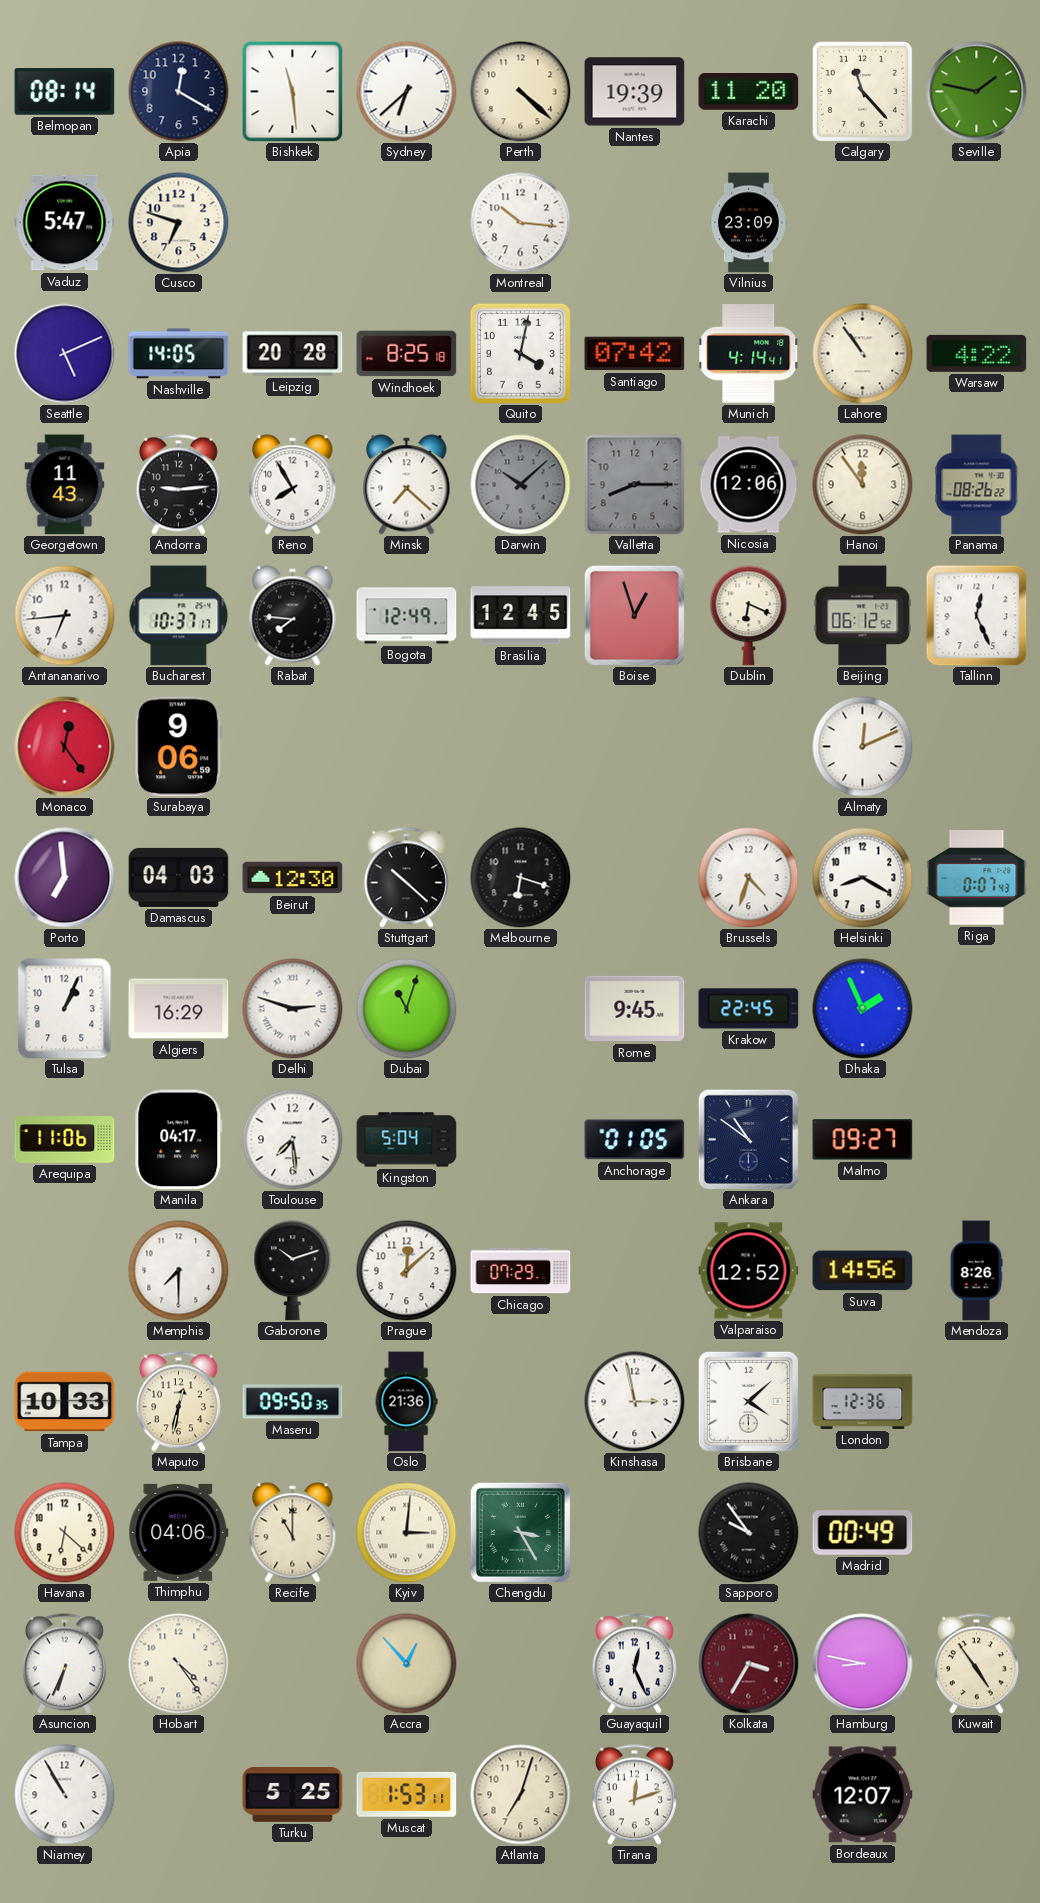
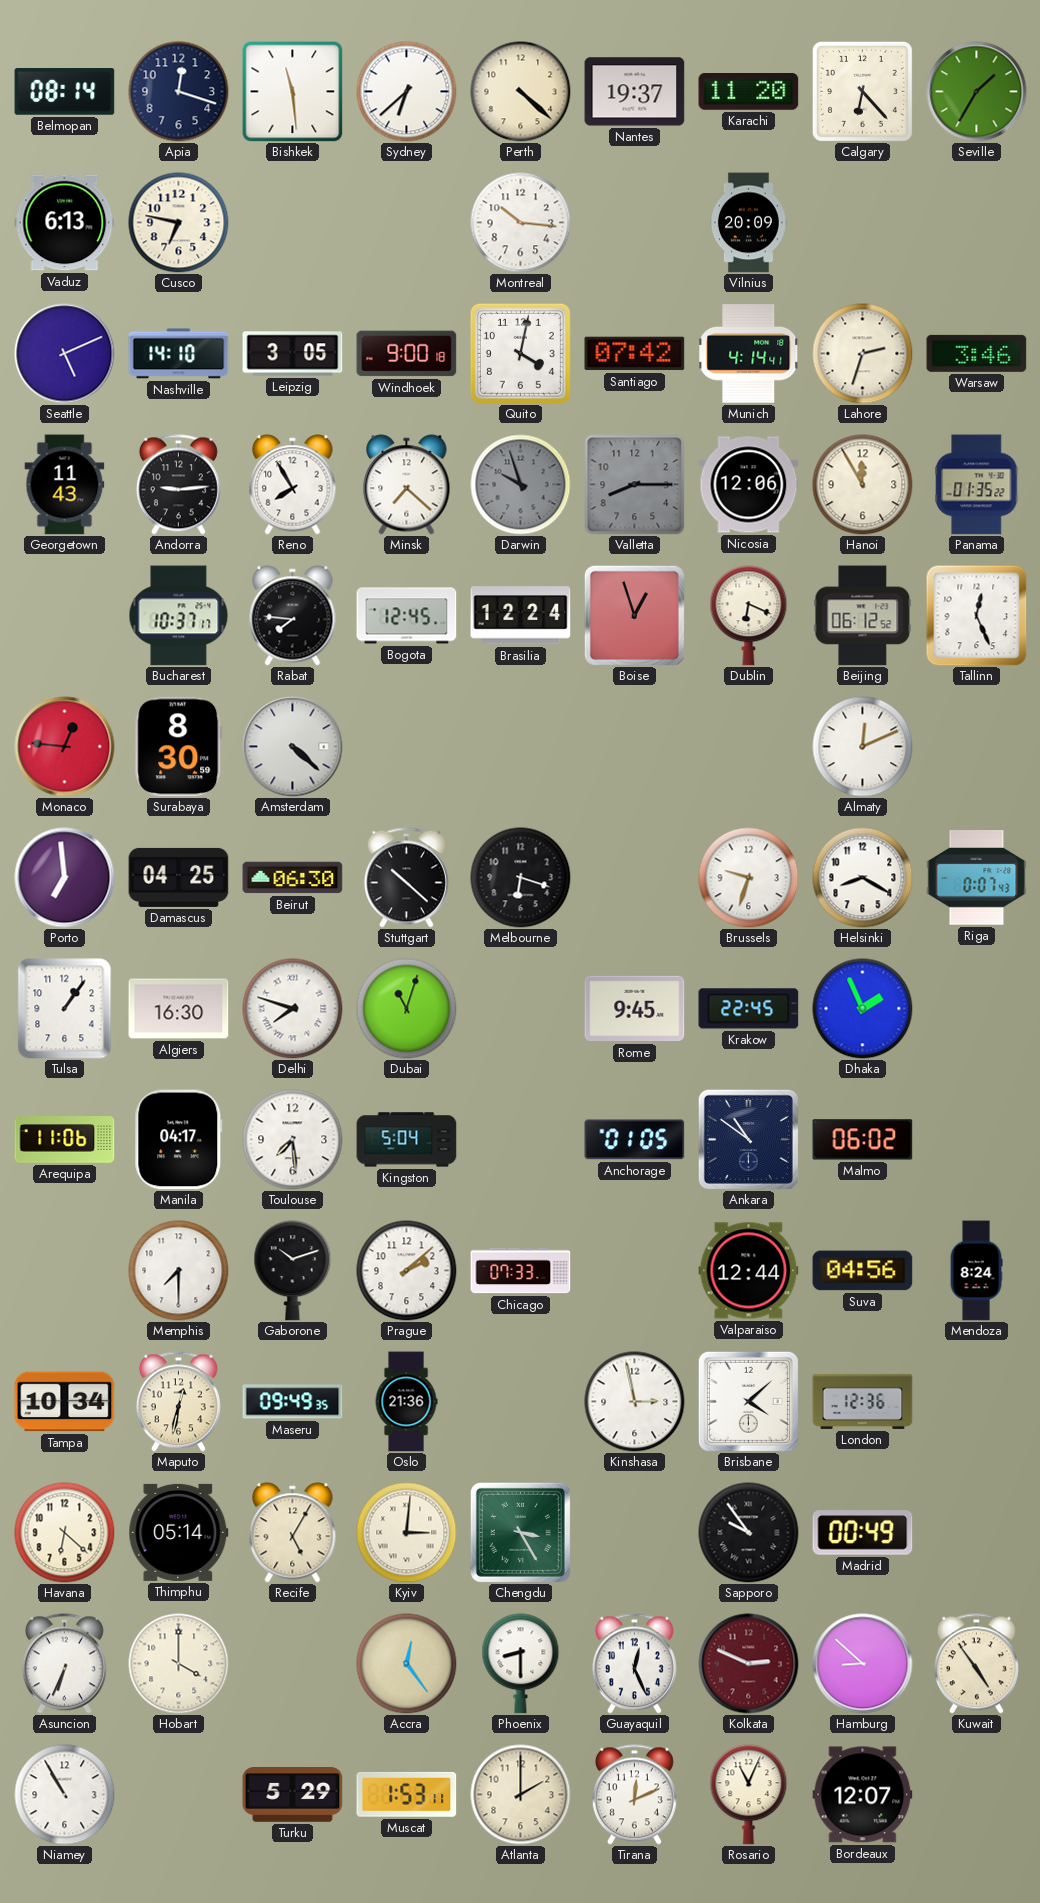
Apia: 12:20 -> 12:18
Nantes: 19:39 -> 19:37
Calgary: 11:23 -> 6:23
Seville: 1:47 -> 1:35
Vaduz: 5:47 -> 6:13
Cusco: 6:48 -> 6:47
Vilnius: 23:09 -> 20:09
Nashville: 14:05 -> 14:10
Leipzig: 20:28 -> 3:05
Windhoek: 8:25 -> 9:00
Lahore: 10:54 -> 2:33
Warsaw: 4:22 -> 3:46
Darwin: 10:08 -> 9:57
Hanoi: 11:54 -> 11:55
Panama: 08:26 -> 01:35
Antananarivo: 6:44 -> none
Bogota: 12:49 -> 12:45
Brasilia: 12:45 -> 12:24
Monaco: 12:24 -> 12:46
Surabaya: 9:06 -> 8:30
Amsterdam: none -> 4:22
Damascus: 04:03 -> 04:25
Beirut: 12:30 -> 06:30
Brussels: 4:33 -> 9:33
Tulsa: 1:04 -> 1:06
Algiers: 16:29 -> 16:30
Delhi: 2:48 -> 7:48
Malmo: 09:27 -> 06:02
Prague: 12:08 -> 2:08
Chicago: 07:29 -> 07:33
Valparaiso: 12:52 -> 12:44
Suva: 14:56 -> 04:56
Mendoza: 8:26 -> 8:24
Tampa: 10:33 -> 10:34
Maseru: 09:50 -> 09:49
Thimphu: 04:06 -> 05:14
Recife: 11:00 -> 5:05
Hobart: 4:24 -> 4:00
Accra: 12:53 -> 12:24
Phoenix: none -> 8:30
Kolkata: 3:35 -> 2:49
Hamburg: 8:47 -> 8:52
Turku: 5:25 -> 5:29
Atlanta: 7:03 -> 2:00
Tirana: 12:12 -> 12:11
Rosario: none -> 11:04
